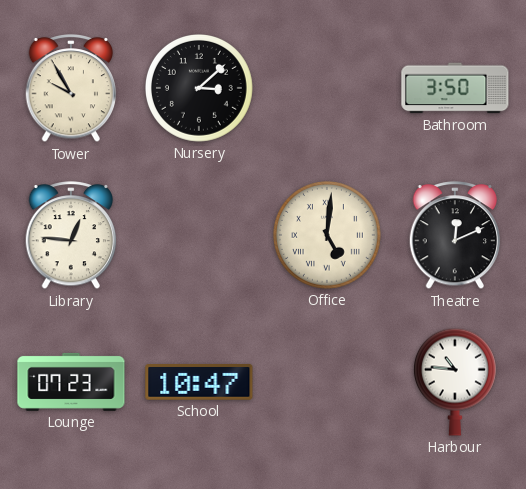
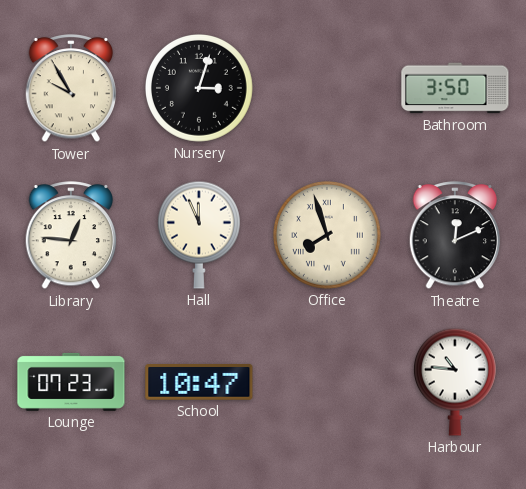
Nursery: 3:08 -> 3:03
Hall: none -> 11:56
Office: 5:01 -> 7:57
